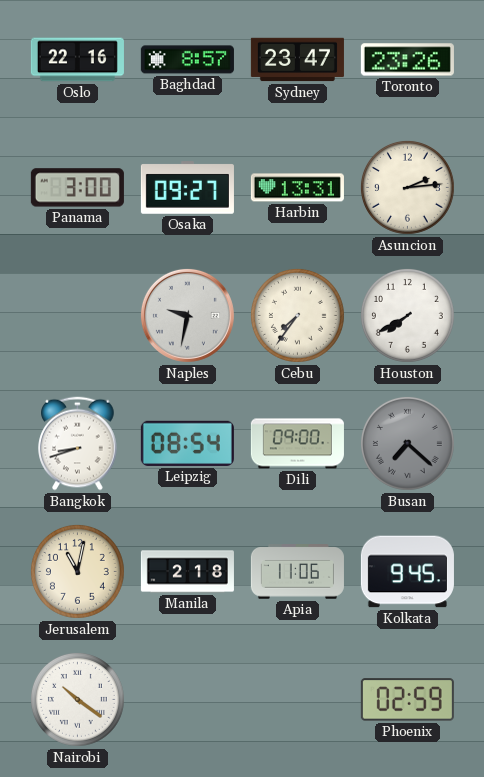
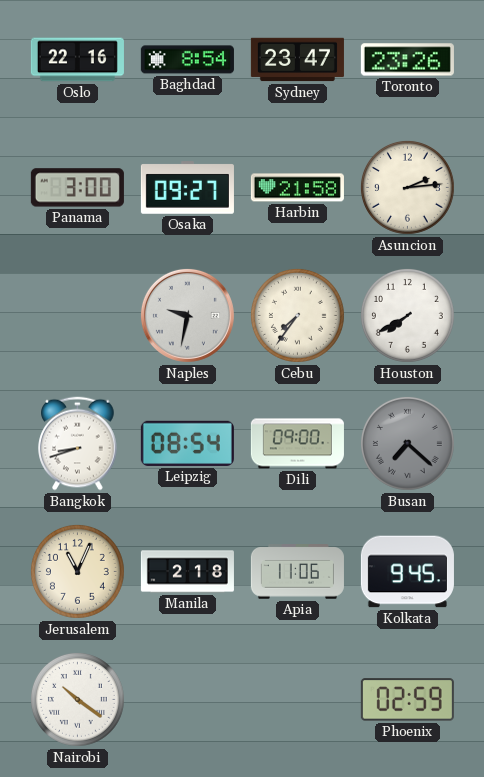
Baghdad: 8:57 -> 8:54
Harbin: 13:31 -> 21:58
Jerusalem: 11:02 -> 11:04
